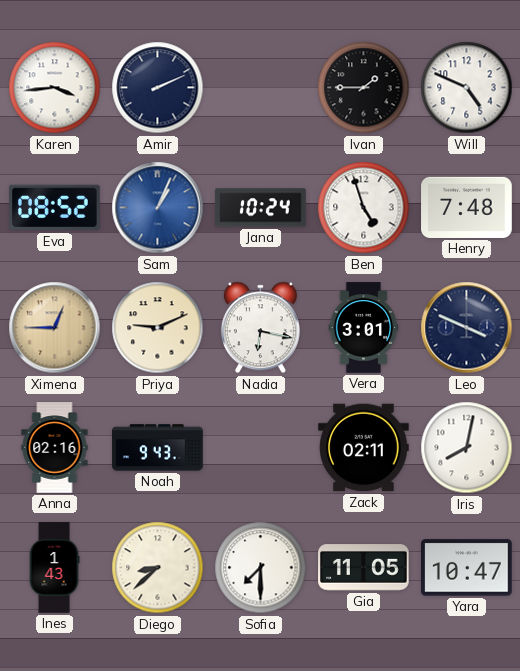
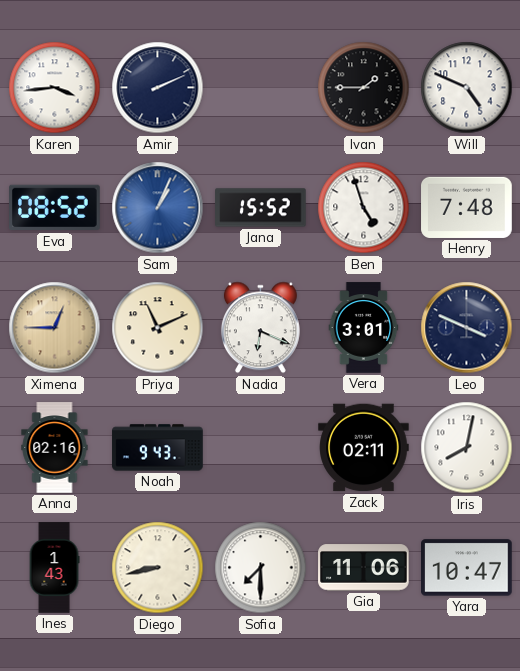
Jana: 10:24 -> 15:52
Priya: 9:11 -> 11:11
Nadia: 6:17 -> 6:19
Diego: 8:38 -> 8:43
Gia: 11:05 -> 11:06
